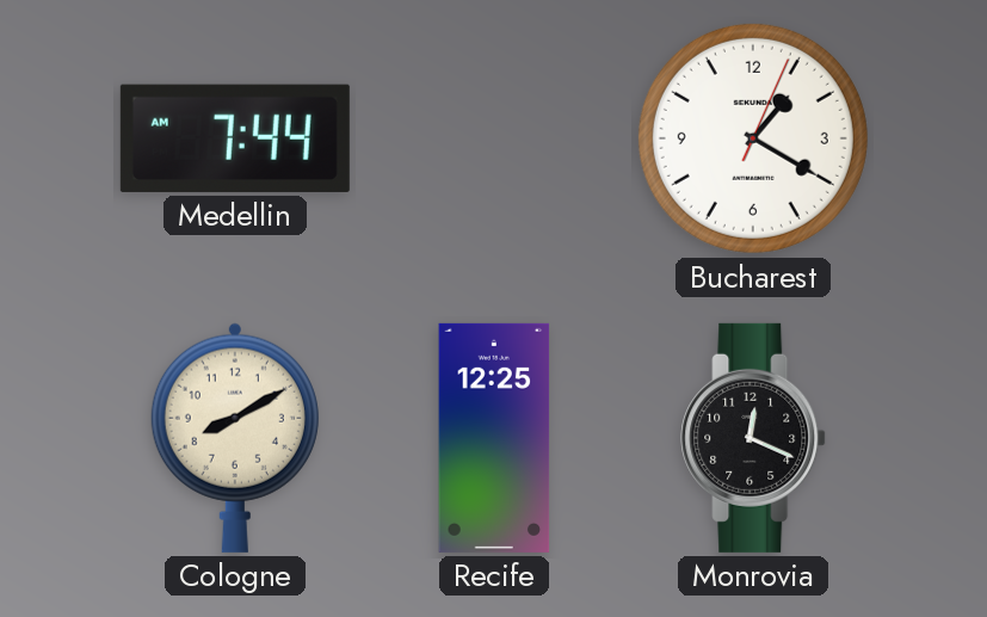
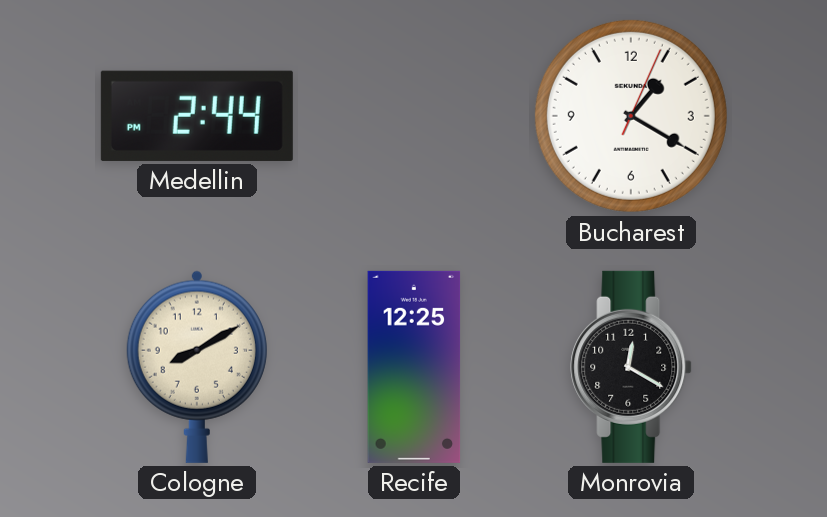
Medellin: 7:44 -> 2:44
Monrovia: 12:19 -> 12:20
